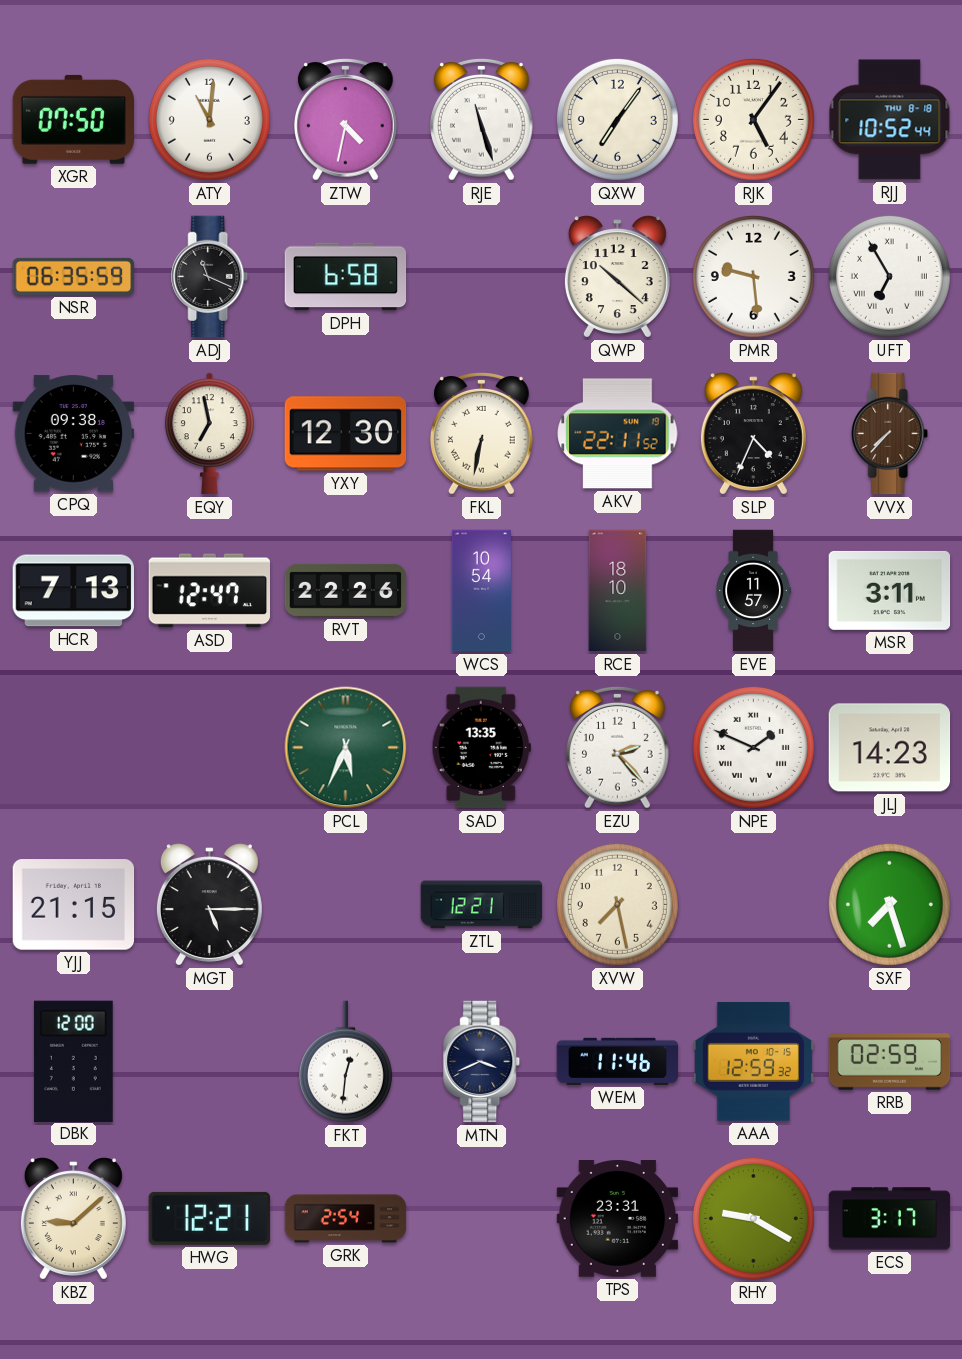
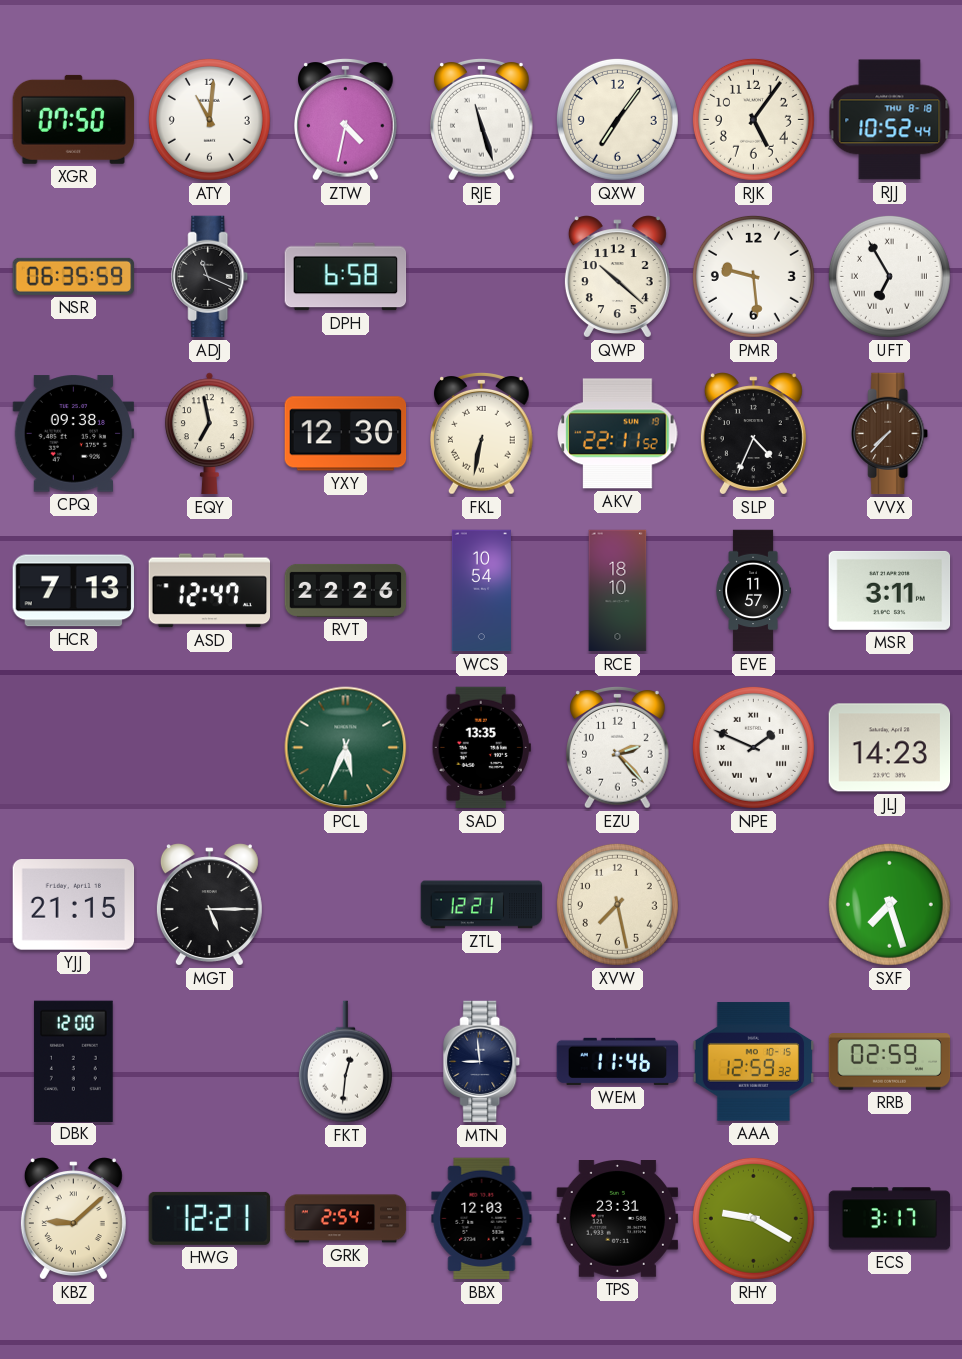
MTN: 3:41 -> 8:59
BBX: none -> 12:03
